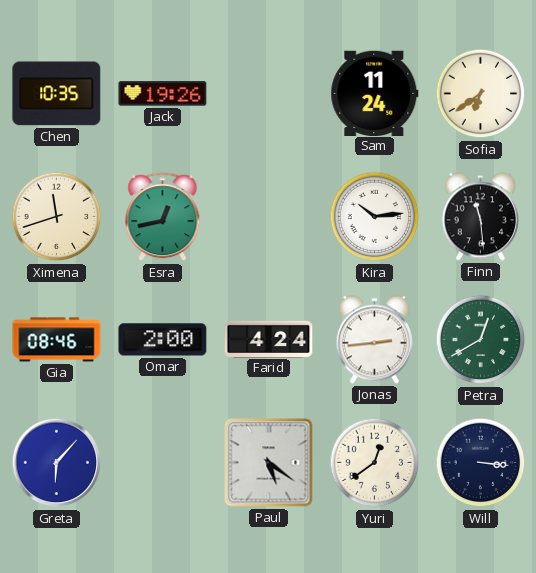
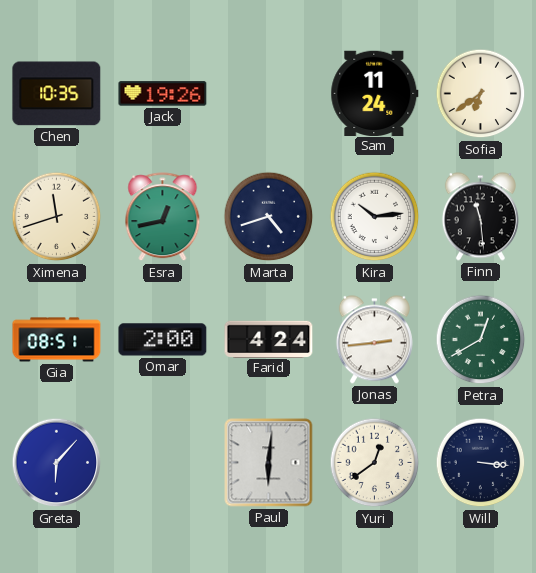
Marta: none -> 4:42
Gia: 08:46 -> 08:51
Paul: 5:21 -> 6:01
